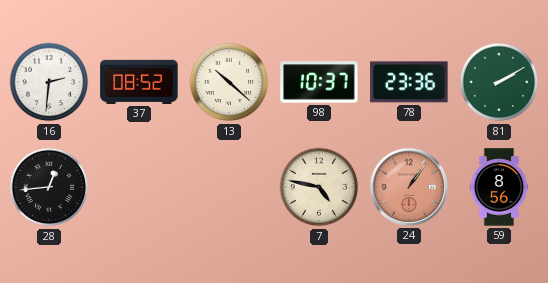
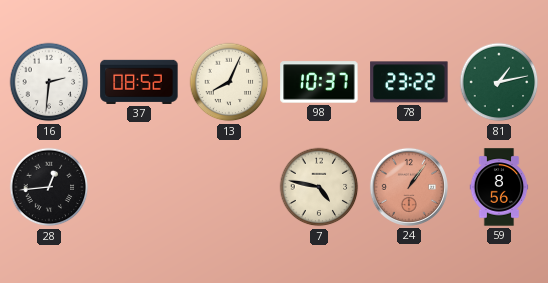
13: 10:22 -> 8:04
78: 23:36 -> 23:22
81: 2:10 -> 1:13
